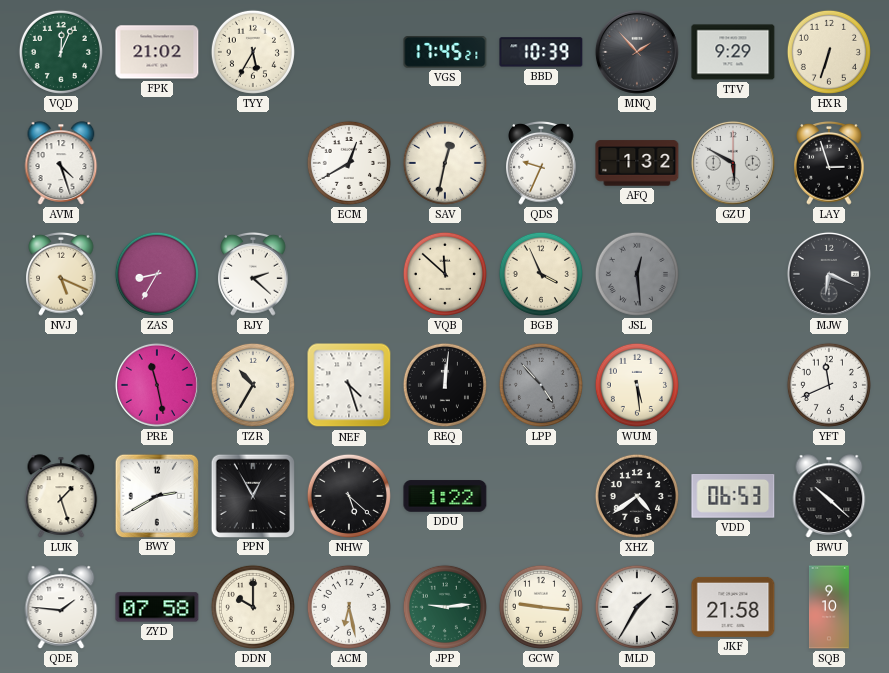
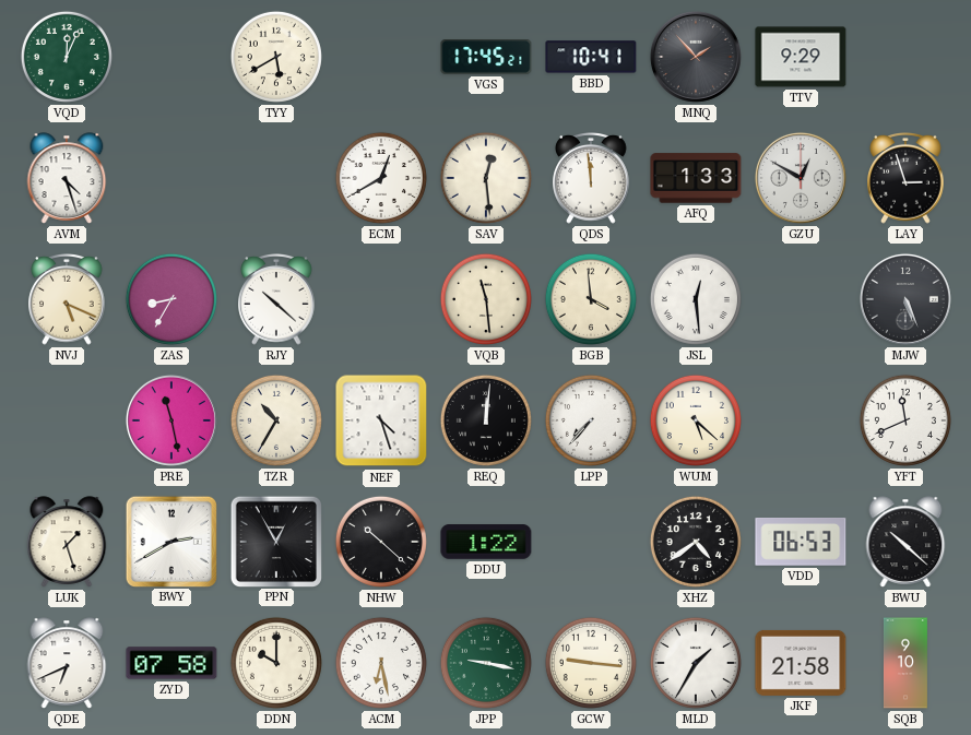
FPK: 21:02 -> none
TYY: 5:35 -> 5:40
BBD: 10:39 -> 10:41
HXR: 6:33 -> none
SAV: 12:32 -> 12:29
QDS: 9:34 -> 11:59
AFQ: 1:32 -> 1:33
GZU: 5:50 -> 12:50
RJY: 2:22 -> 10:22
VQB: 11:52 -> 11:29
BGB: 3:56 -> 3:59
JSL dial: grey -> white
MJW: 6:19 -> 5:26
LPP: 4:53 -> 7:37
LPP dial: grey -> white
WUM: 5:29 -> 5:22
NHW: 5:22 -> 10:22
QDE: 1:46 -> 6:41
JPP: 9:14 -> 9:17
